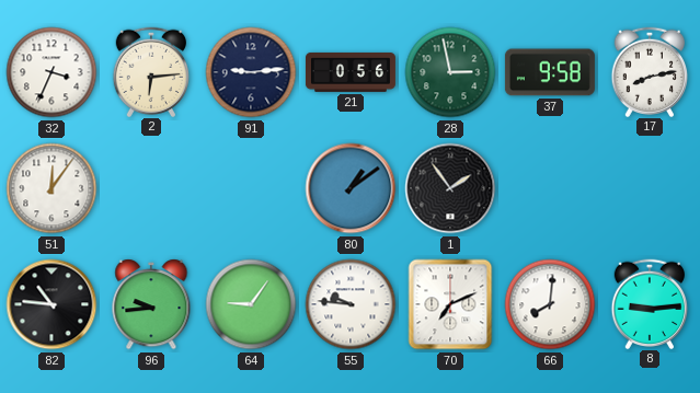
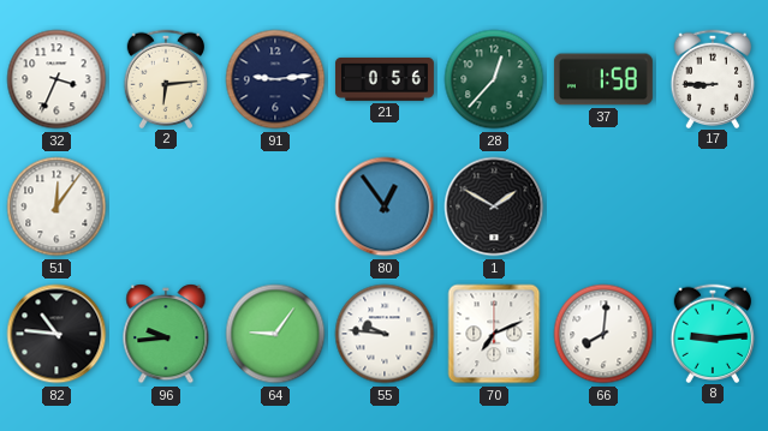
28: 2:58 -> 12:37
37: 9:58 -> 1:58
17: 8:13 -> 8:45
80: 1:09 -> 12:54
1: 1:54 -> 1:50
